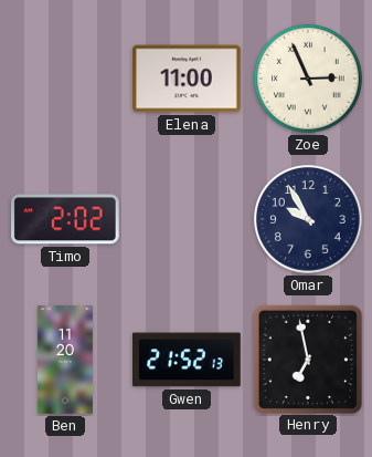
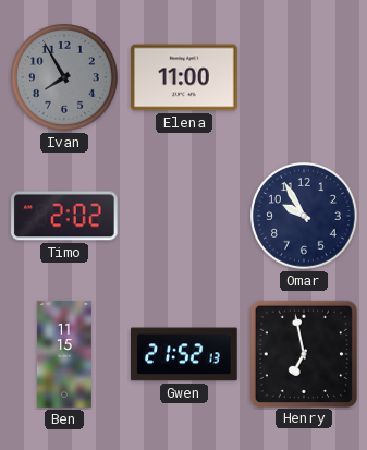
Ivan: none -> 7:55
Zoe: 2:56 -> none
Ben: 11:20 -> 11:15
